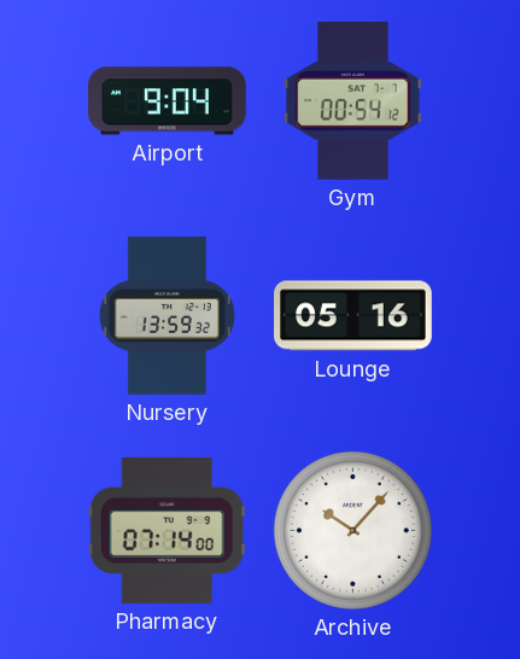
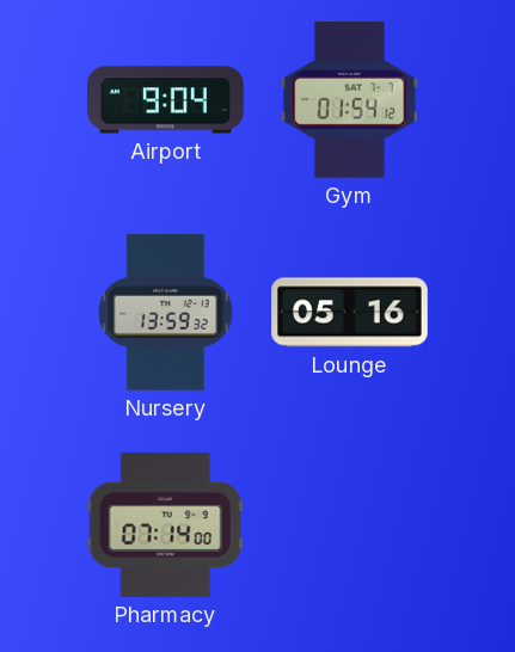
Gym: 00:54 -> 01:54
Archive: 10:07 -> none
